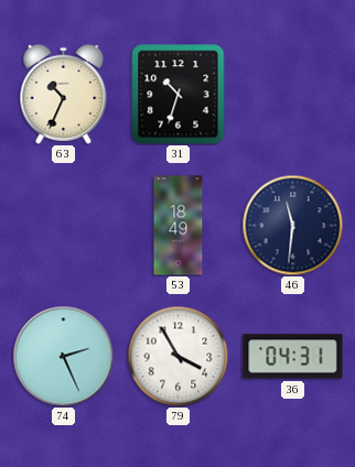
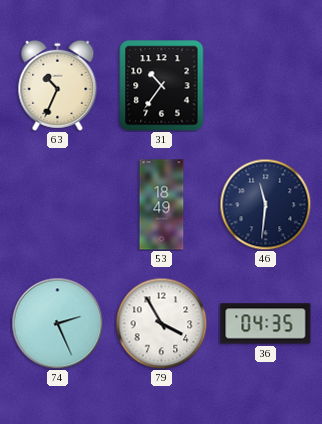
31: 10:33 -> 10:36
36: 04:31 -> 04:35
